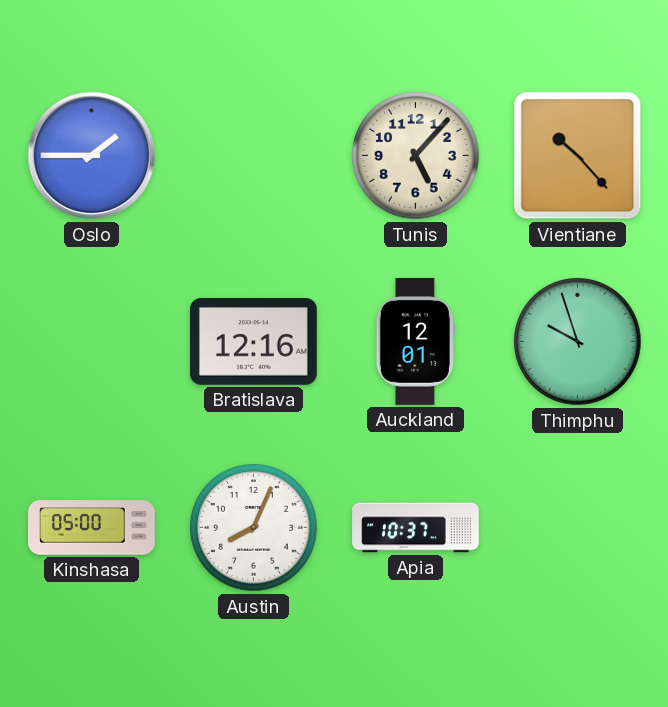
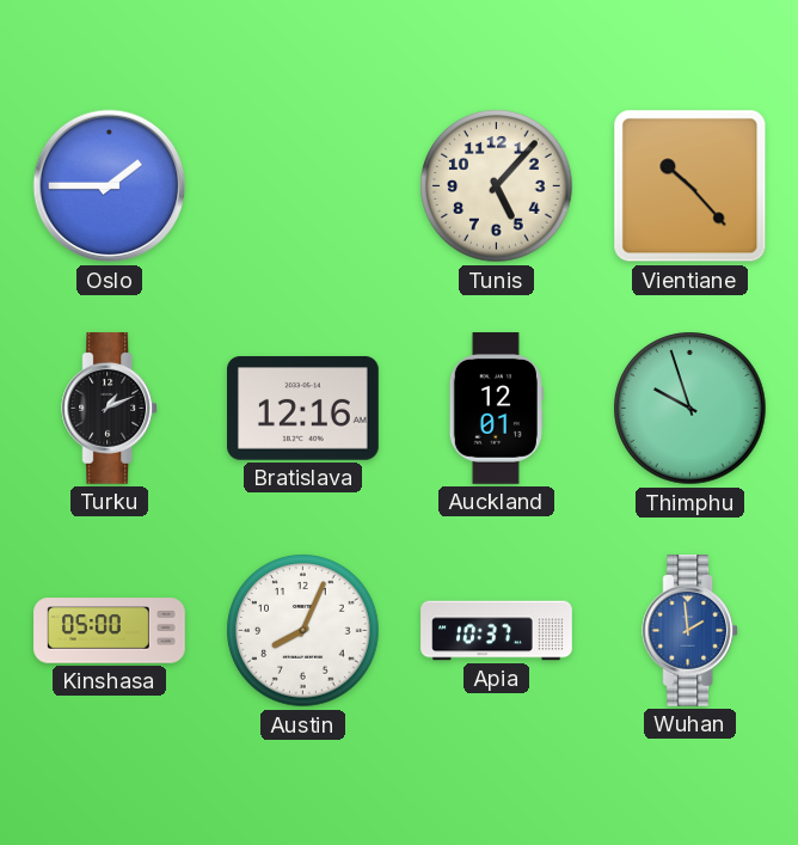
Turku: none -> 1:11
Wuhan: none -> 1:59
